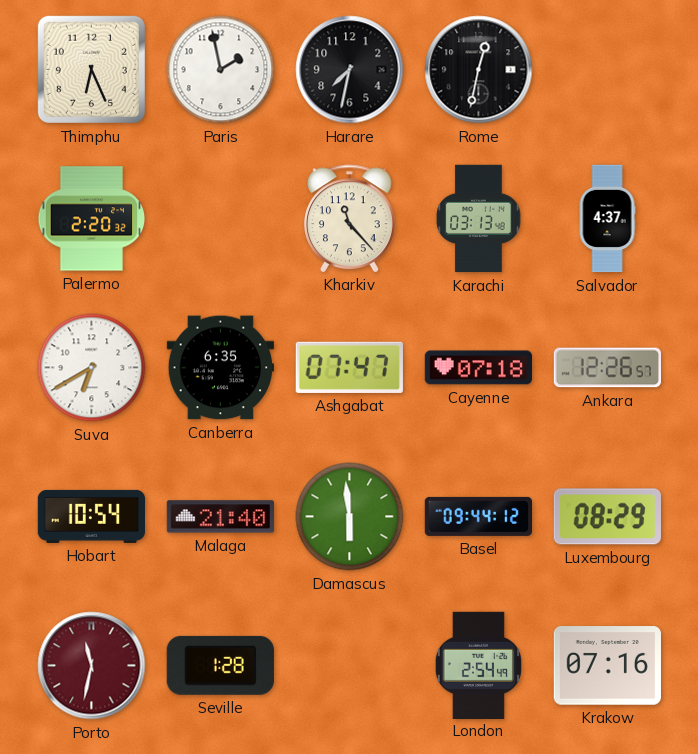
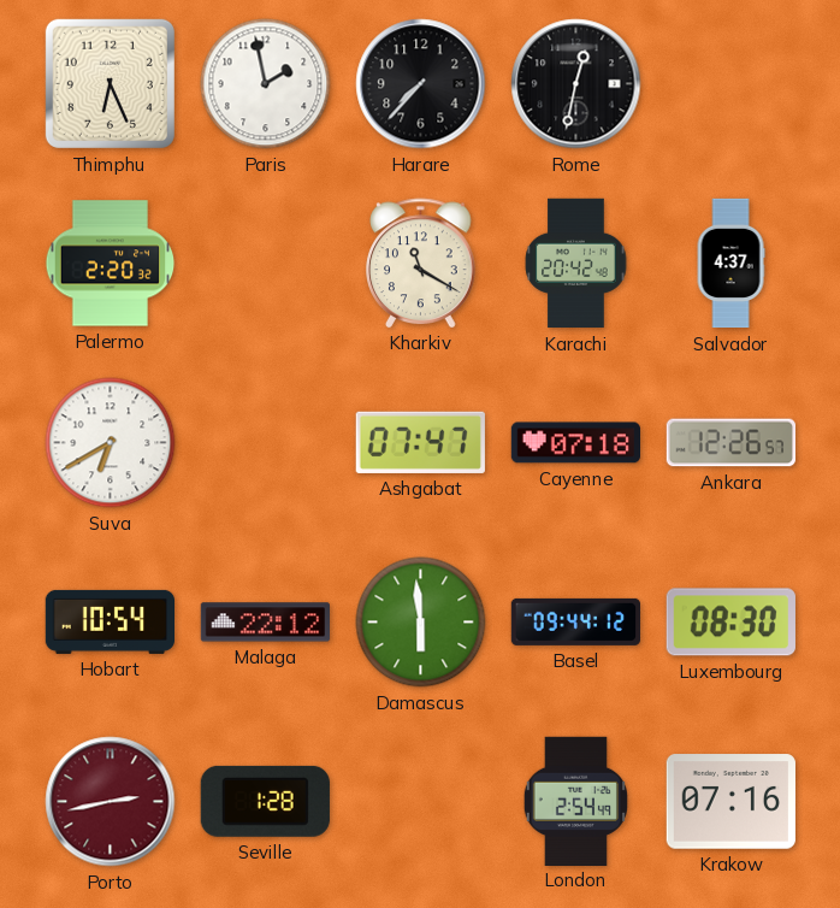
Harare: 7:32 -> 7:37
Kharkiv: 11:23 -> 11:20
Karachi: 03:13 -> 20:42
Canberra: 6:35 -> none
Malaga: 21:40 -> 22:12
Luxembourg: 08:29 -> 08:30
Porto: 11:32 -> 2:43
